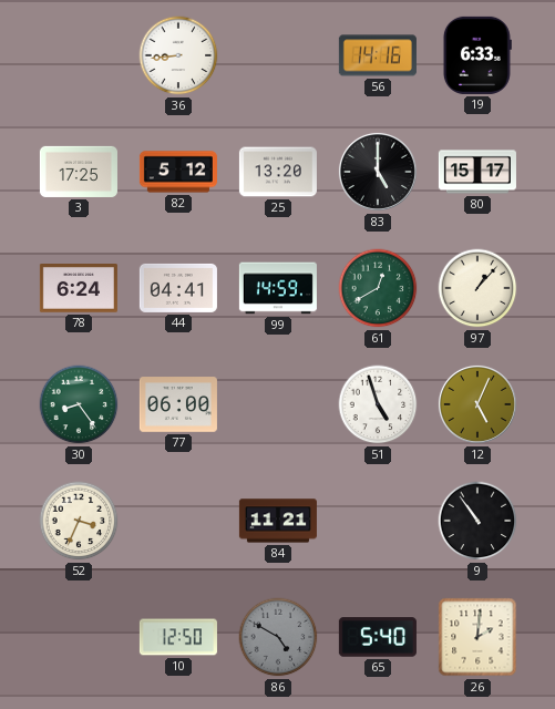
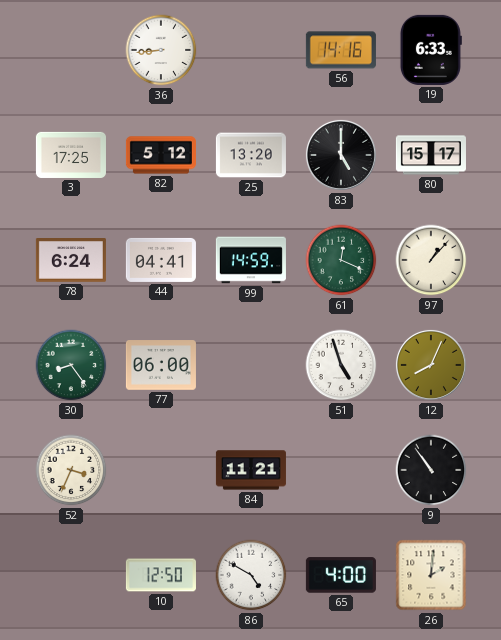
61: 12:40 -> 12:19
12: 5:04 -> 8:04
86 dial: grey -> white
65: 5:40 -> 4:00
